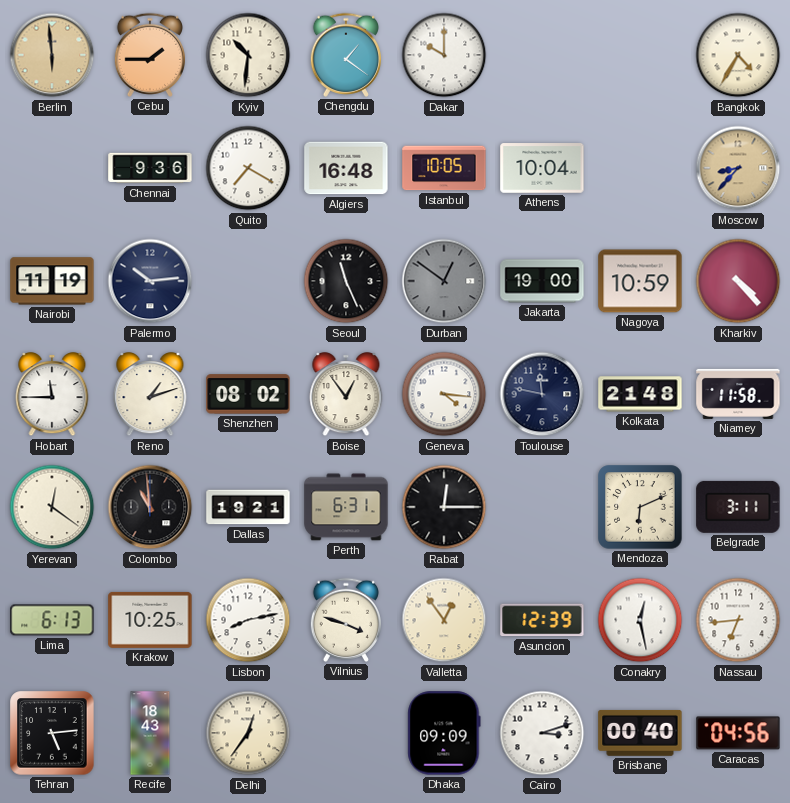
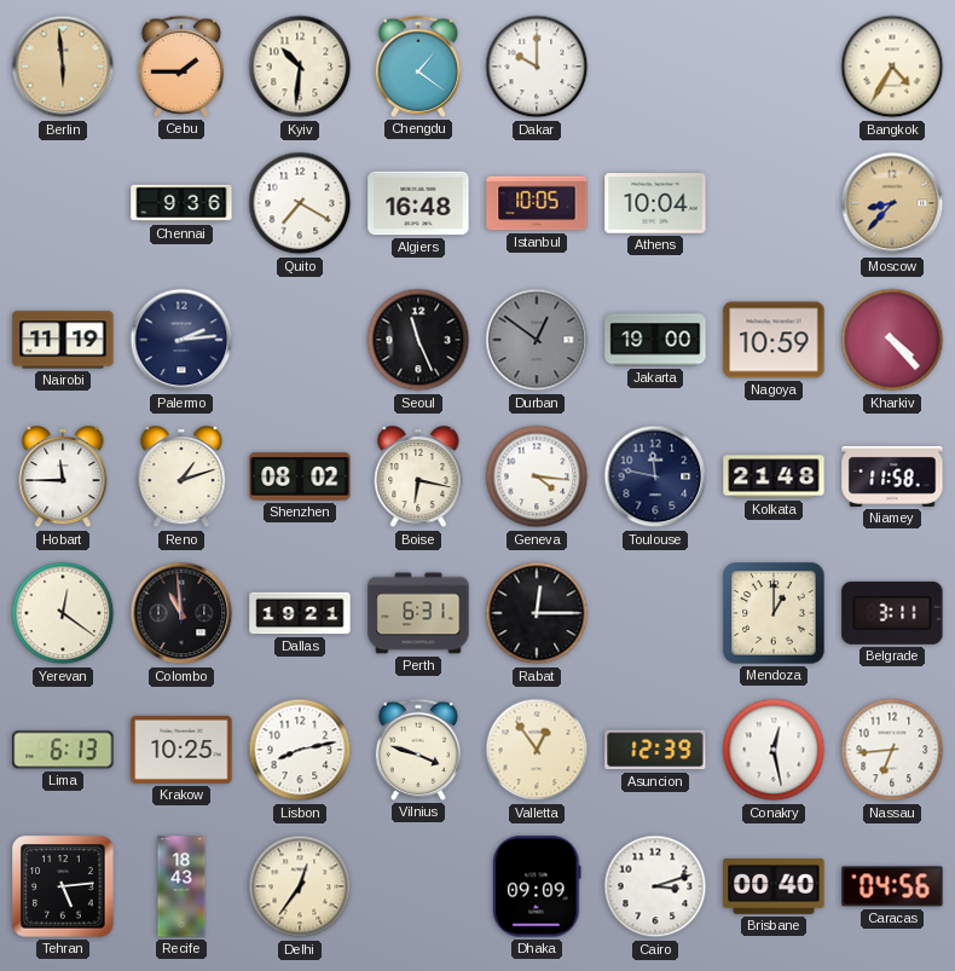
Palermo: 10:14 -> 2:14
Boise: 12:54 -> 6:17
Mendoza: 6:11 -> 1:00
